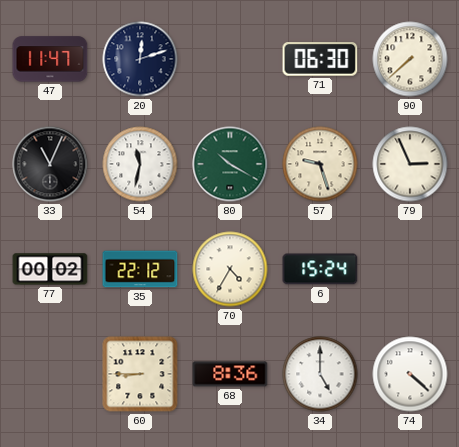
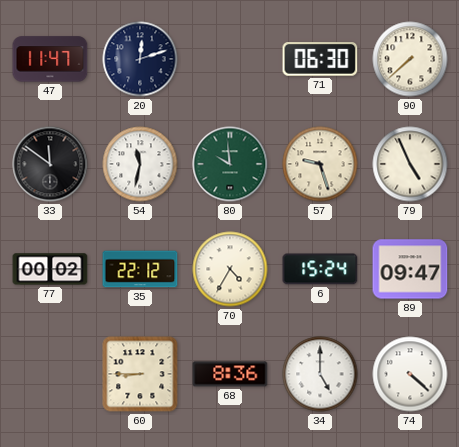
33: 11:04 -> 11:51
80: 10:20 -> 9:59
79: 2:56 -> 4:56
89: none -> 09:47
